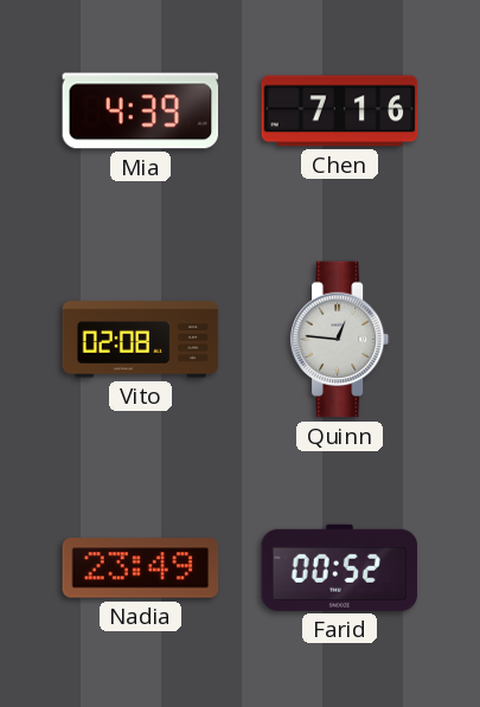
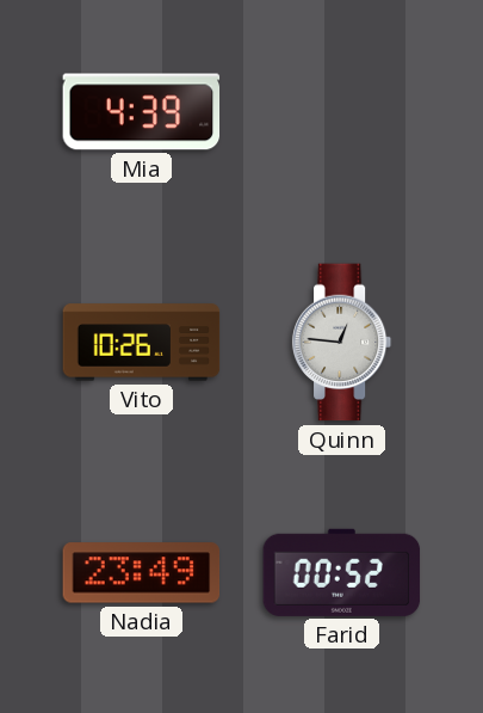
Chen: 7:16 -> none
Vito: 02:08 -> 10:26
